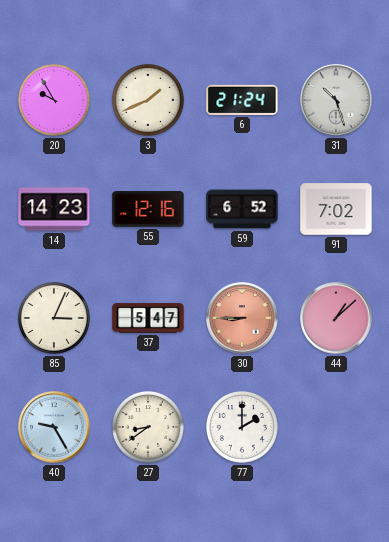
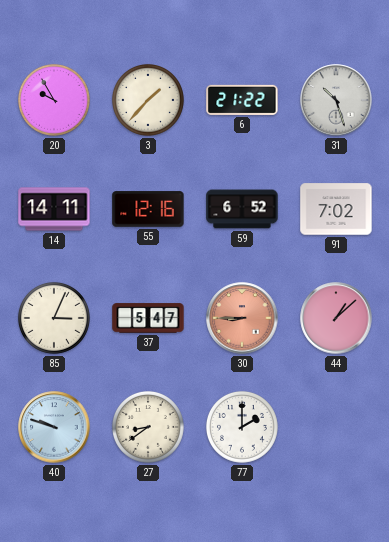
3: 1:41 -> 1:37
6: 21:24 -> 21:22
14: 14:23 -> 14:11
40: 9:25 -> 9:48
